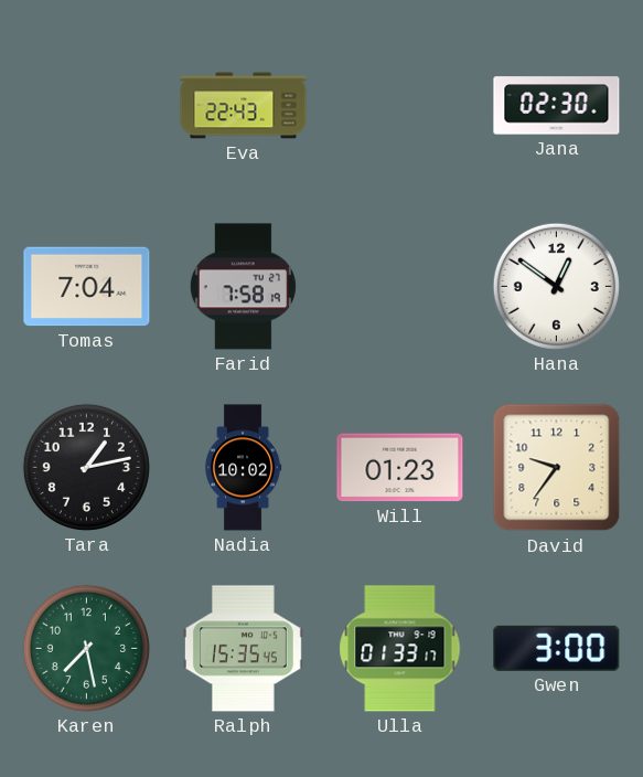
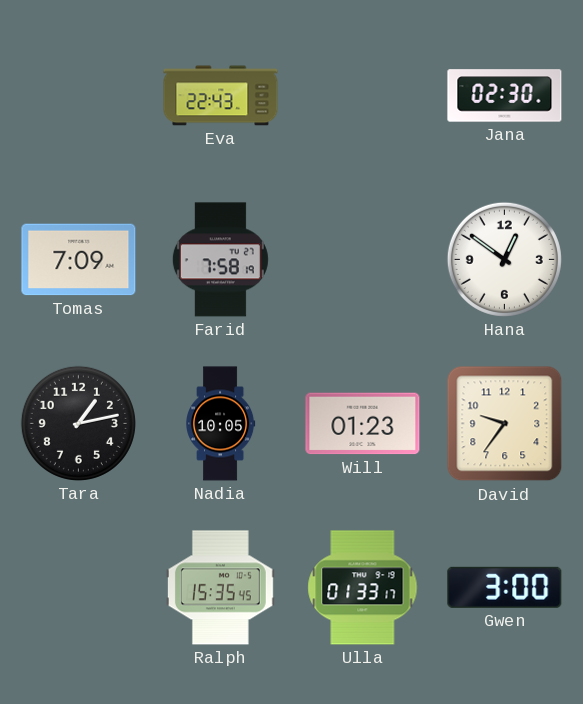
Tomas: 7:04 -> 7:09
Nadia: 10:02 -> 10:05
Karen: 7:28 -> none
